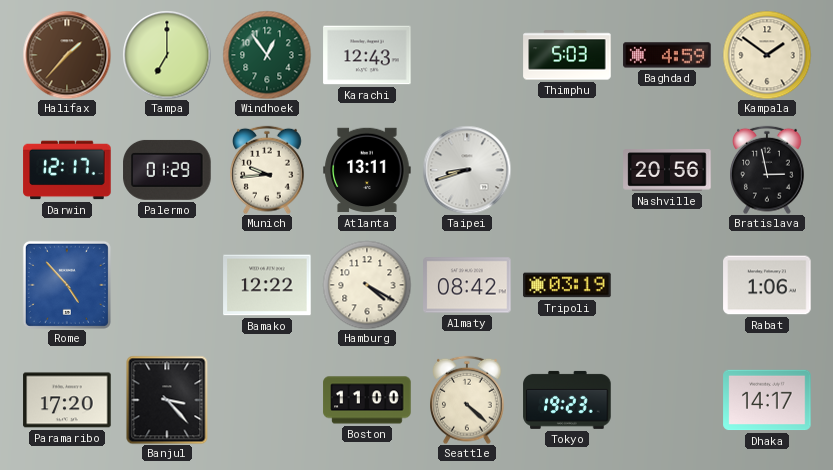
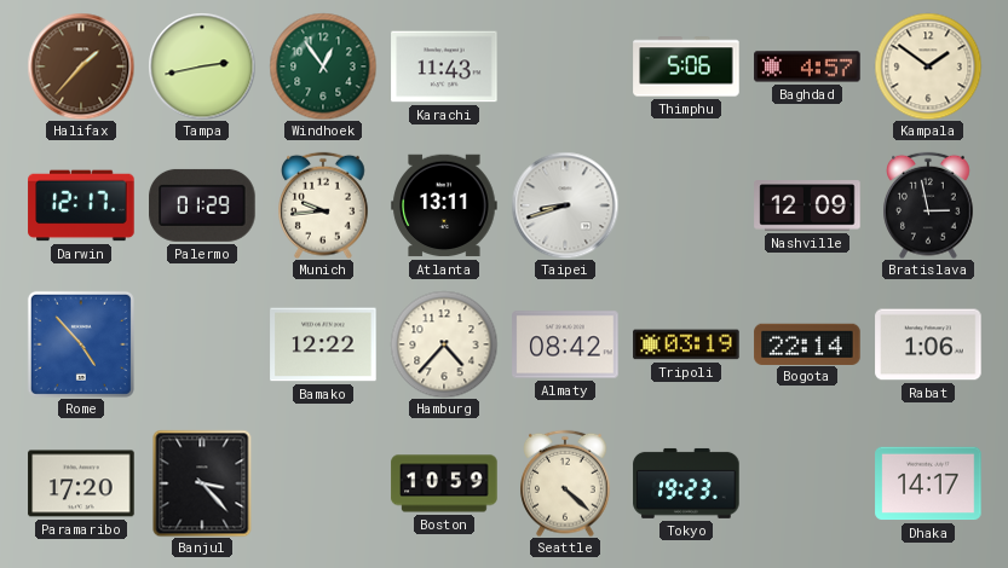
Tampa: 7:00 -> 2:43
Karachi: 12:43 -> 11:43
Thimphu: 5:03 -> 5:06
Baghdad: 4:59 -> 4:57
Nashville: 20:56 -> 12:09
Hamburg: 4:20 -> 4:37
Bogota: none -> 22:14
Boston: 11:00 -> 10:59
